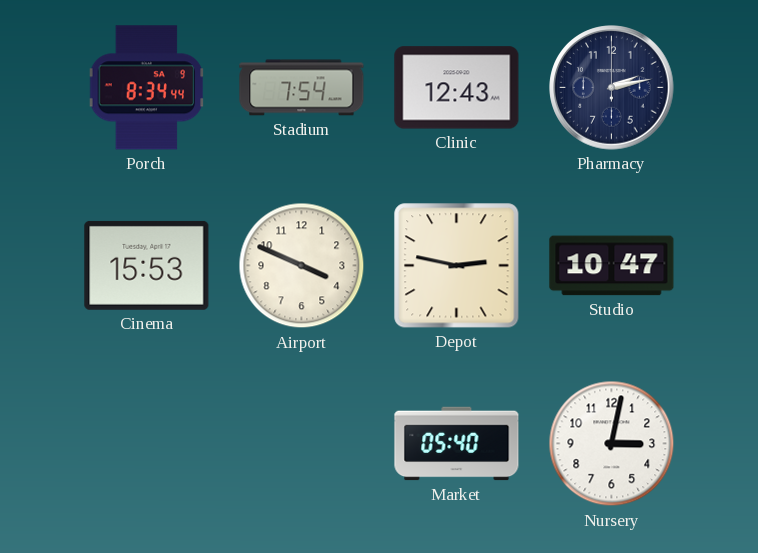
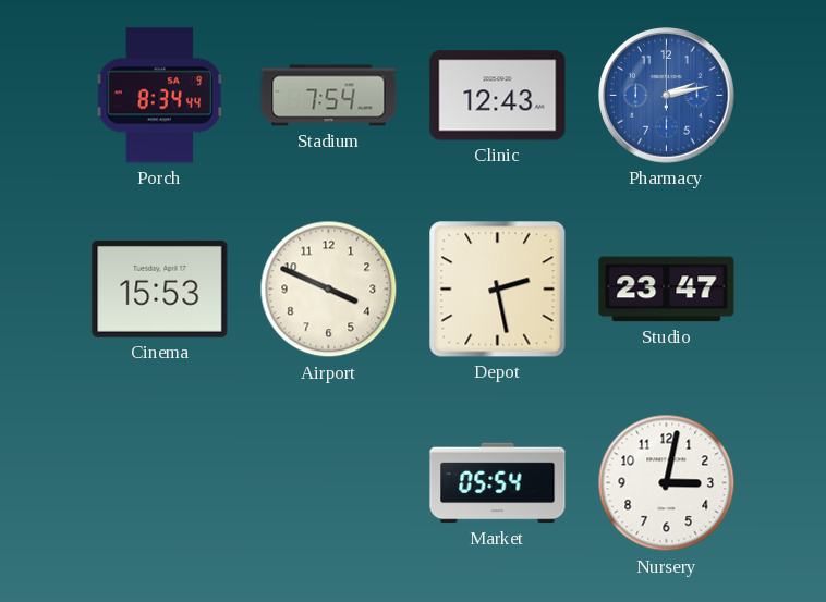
Pharmacy dial: navy -> blue
Depot: 2:47 -> 2:28
Studio: 10:47 -> 23:47
Market: 05:40 -> 05:54
